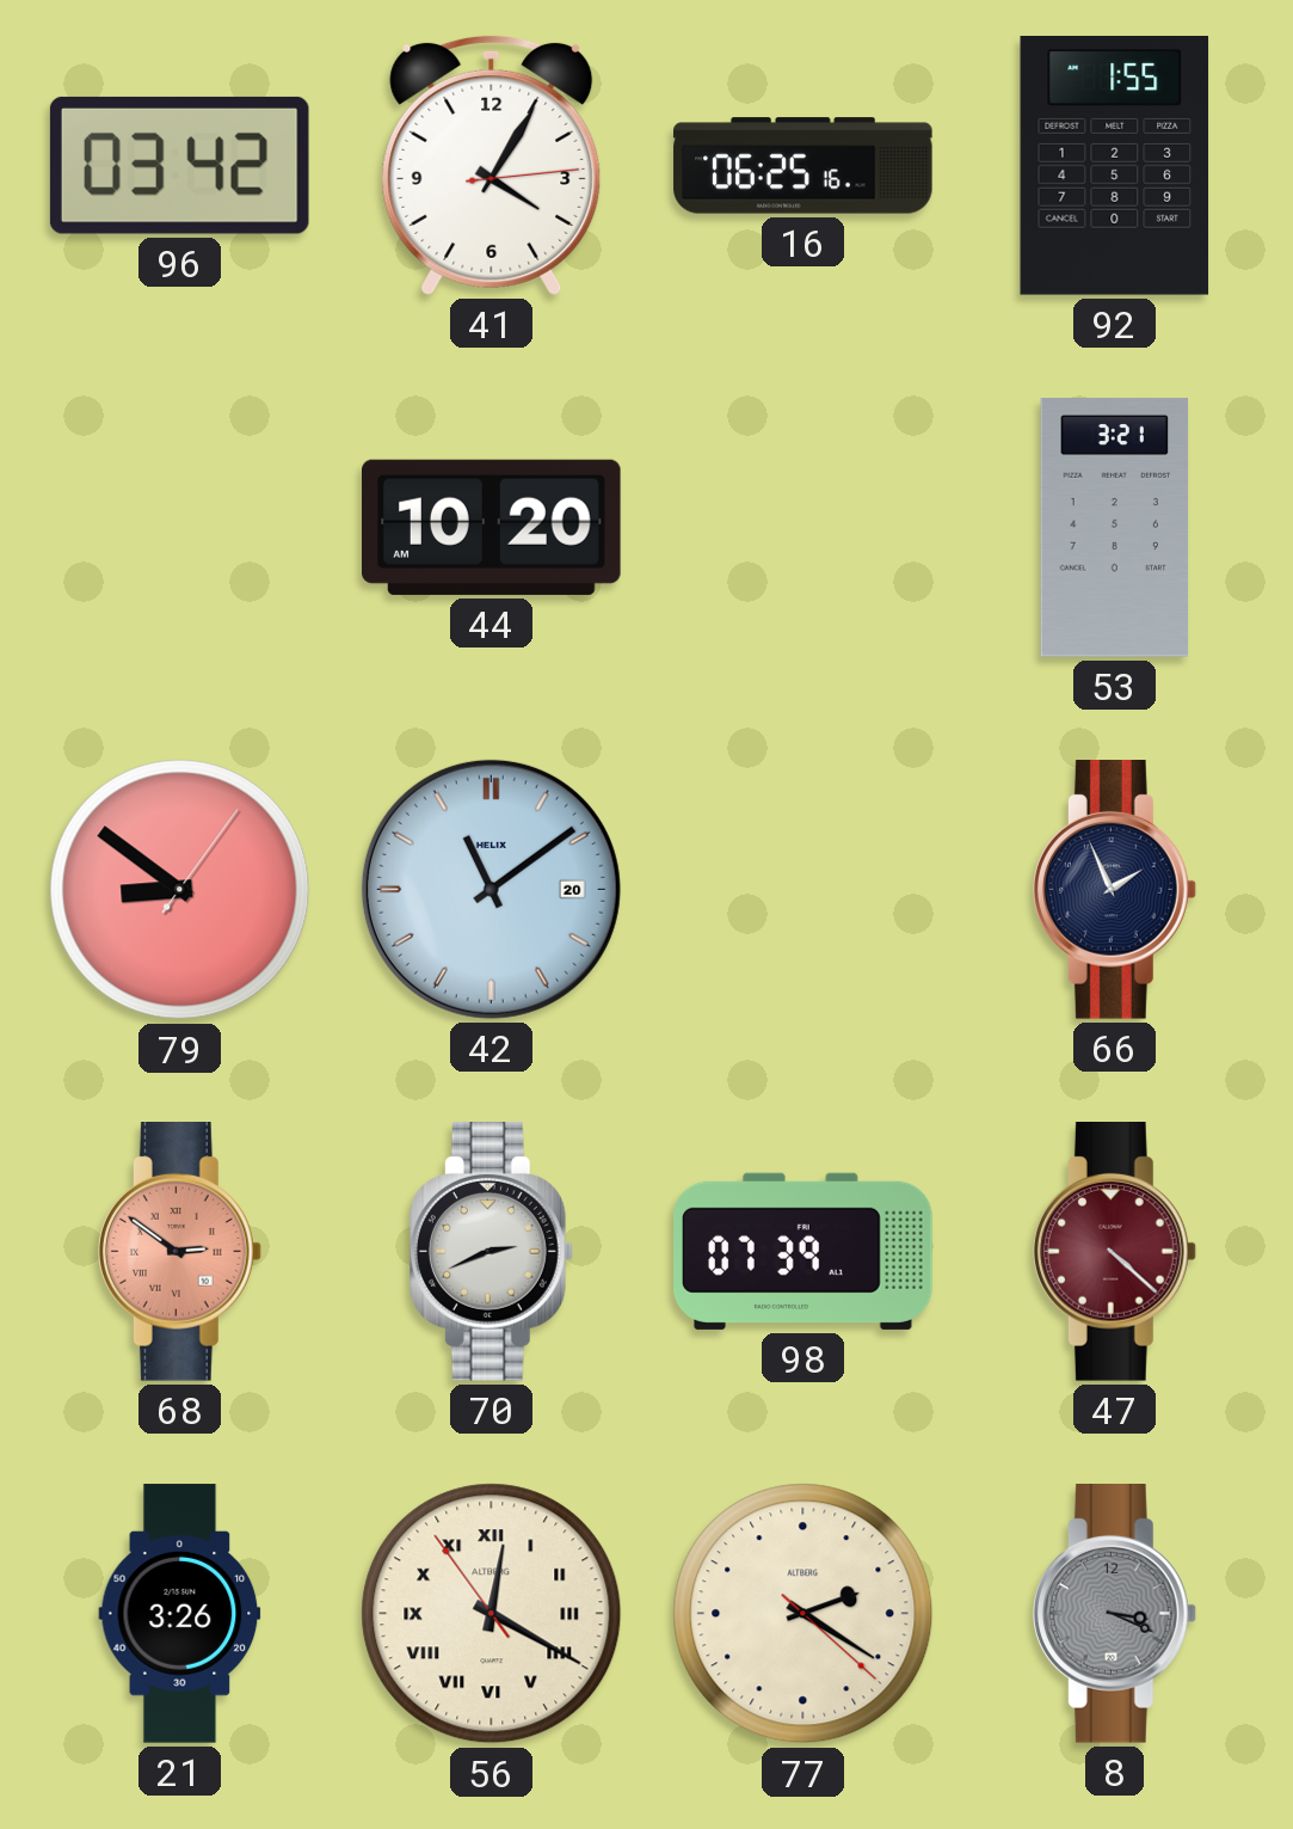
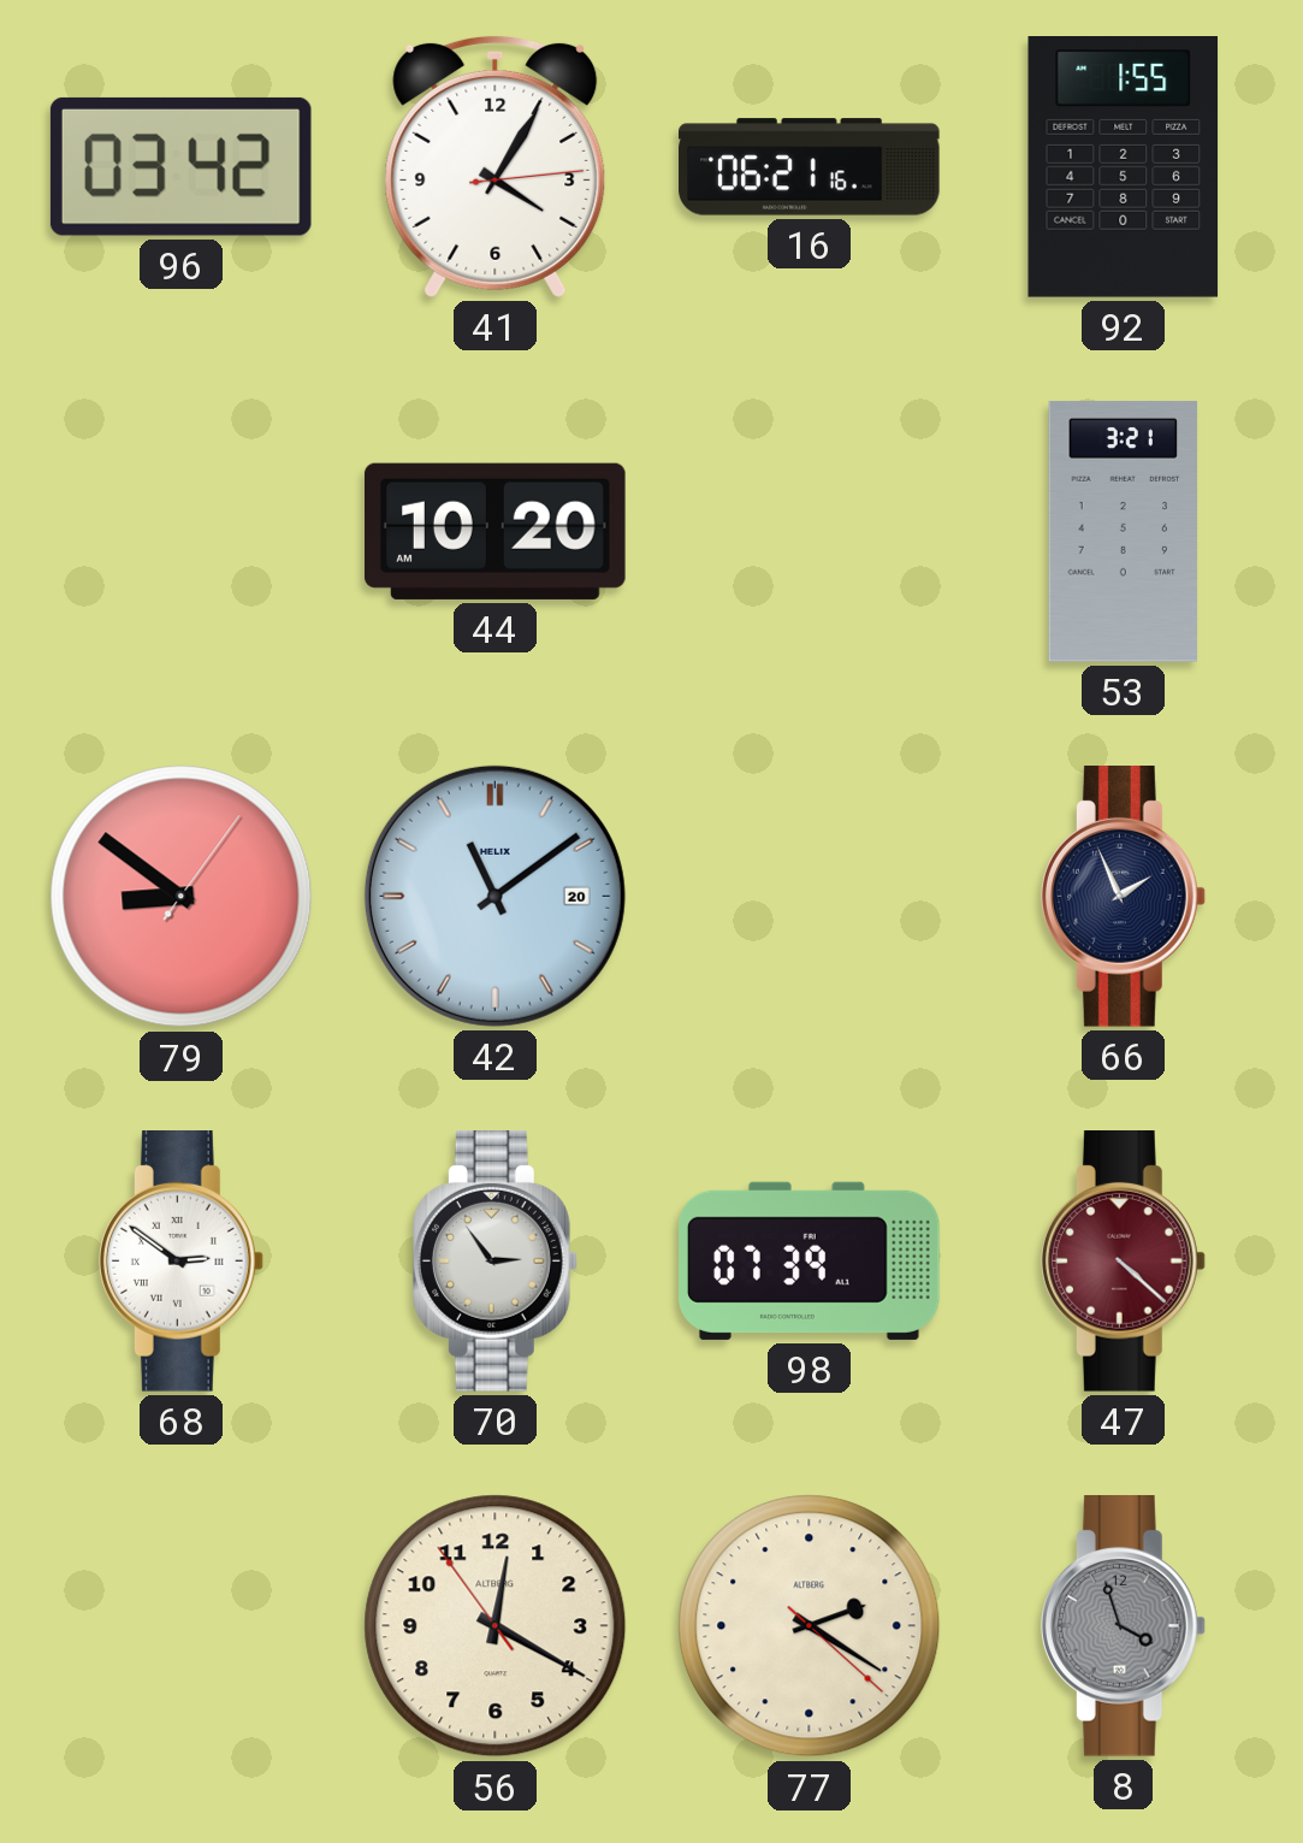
16: 06:25 -> 06:21
68 dial: salmon -> white
70: 2:41 -> 2:54
21: 3:26 -> none
56 numerals: Roman -> Arabic
8: 3:19 -> 3:57
